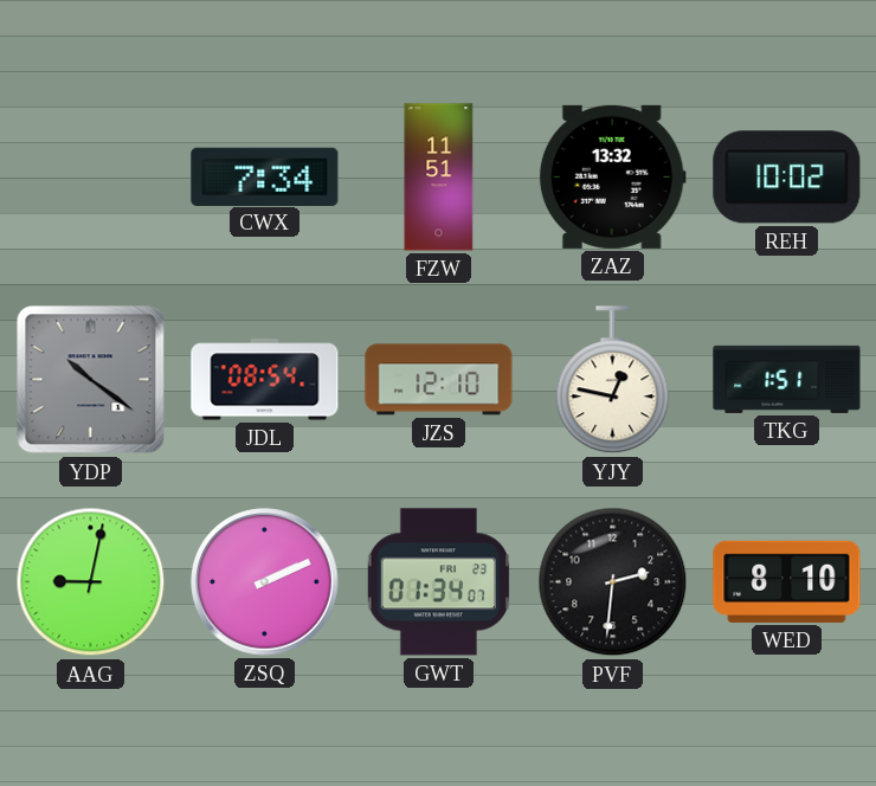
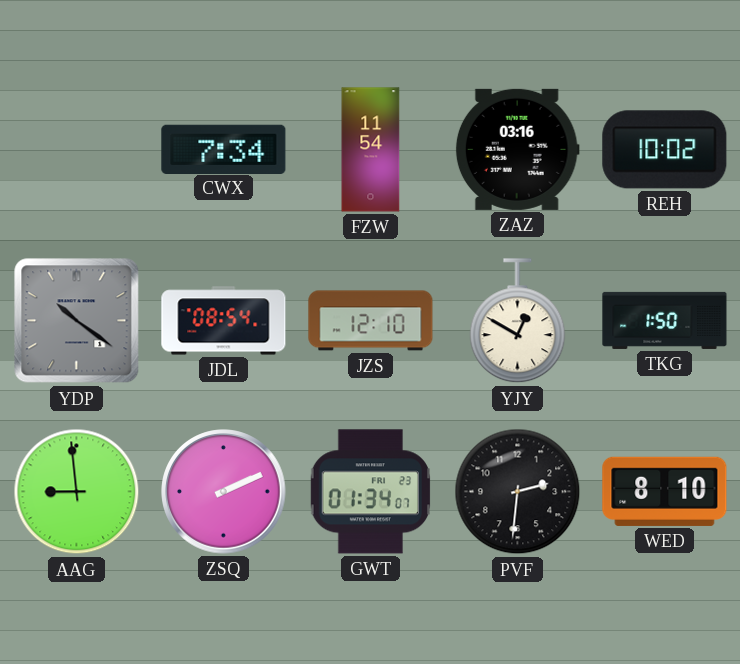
FZW: 11:51 -> 11:54
ZAZ: 13:32 -> 03:16
YJY: 12:47 -> 12:50
TKG: 1:51 -> 1:50
AAG: 9:02 -> 8:59
